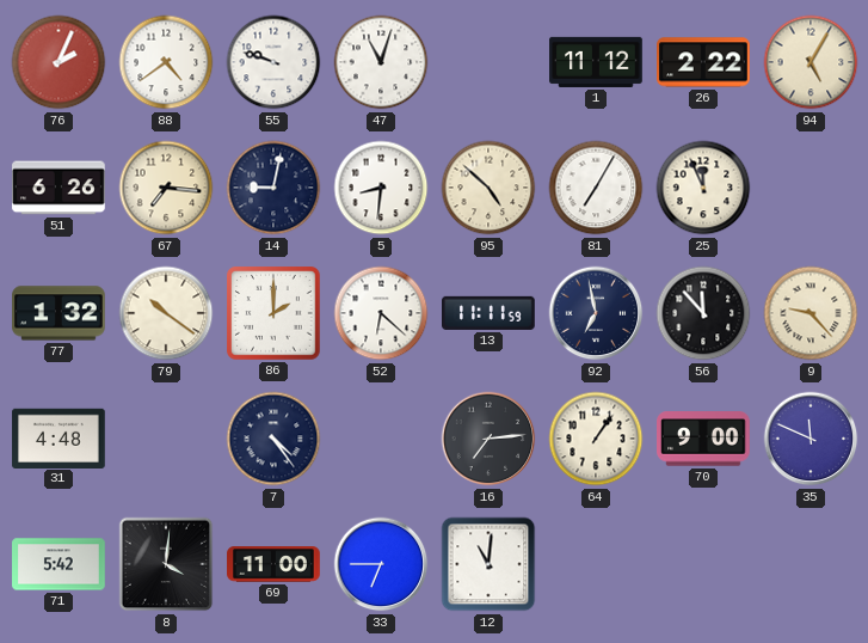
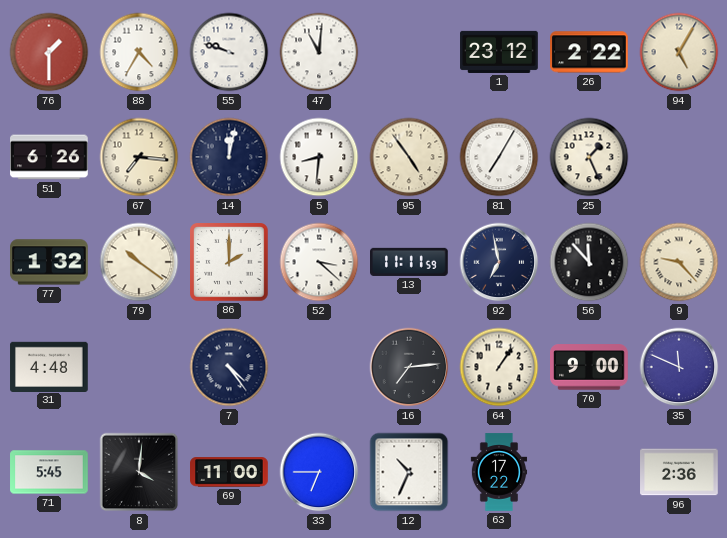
76: 2:04 -> 1:30
88: 4:39 -> 4:35
47: 11:03 -> 11:01
1: 11:12 -> 23:12
14: 9:02 -> 12:02
95: 4:52 -> 4:54
25: 11:56 -> 1:26
52: 6:22 -> 3:22
71: 5:42 -> 5:45
12: 11:01 -> 10:34
63: none -> 17:22
96: none -> 2:36
